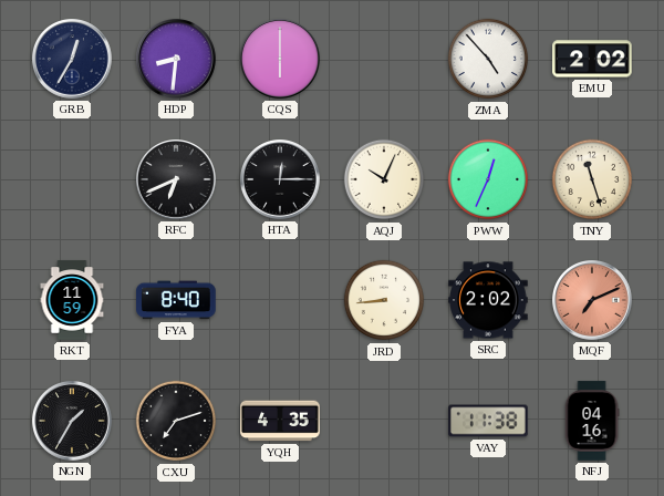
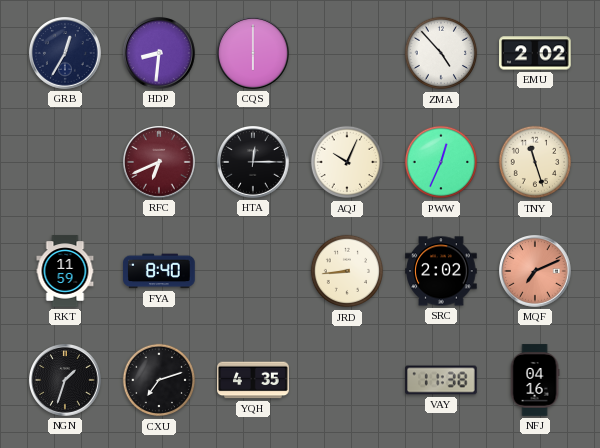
RFC dial: black -> burgundy
NGN: 1:35 -> 1:33
